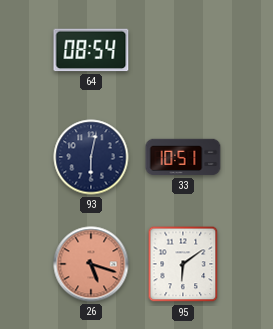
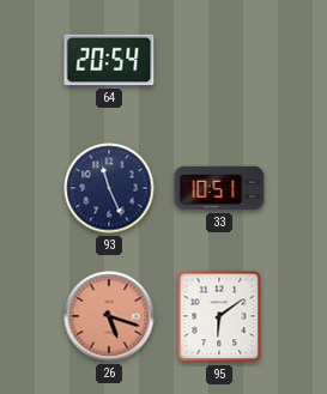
64: 08:54 -> 20:54
93: 6:02 -> 11:26
